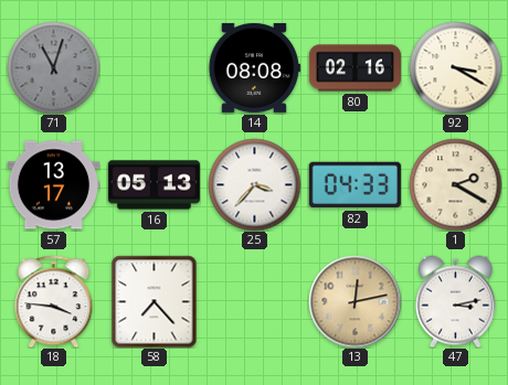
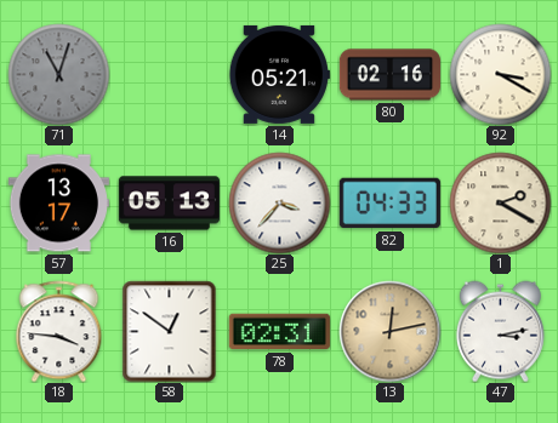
14: 08:08 -> 05:21
58: 7:23 -> 12:51
78: none -> 02:31
